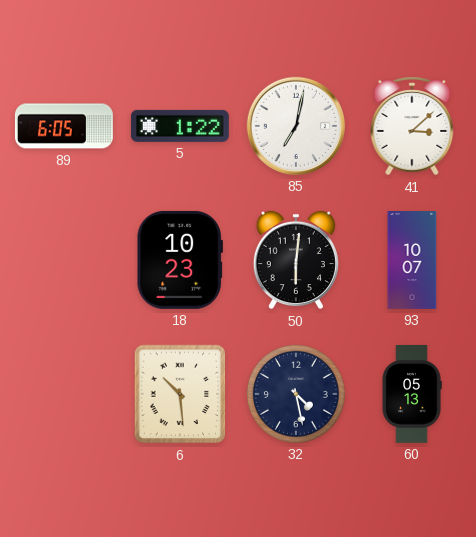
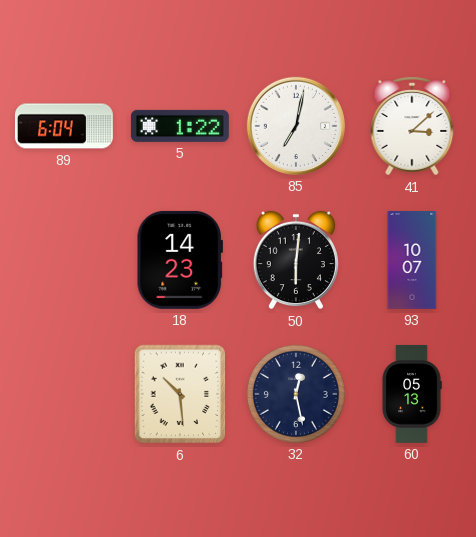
89: 6:05 -> 6:04
18: 10:23 -> 14:23
32: 4:28 -> 12:28
